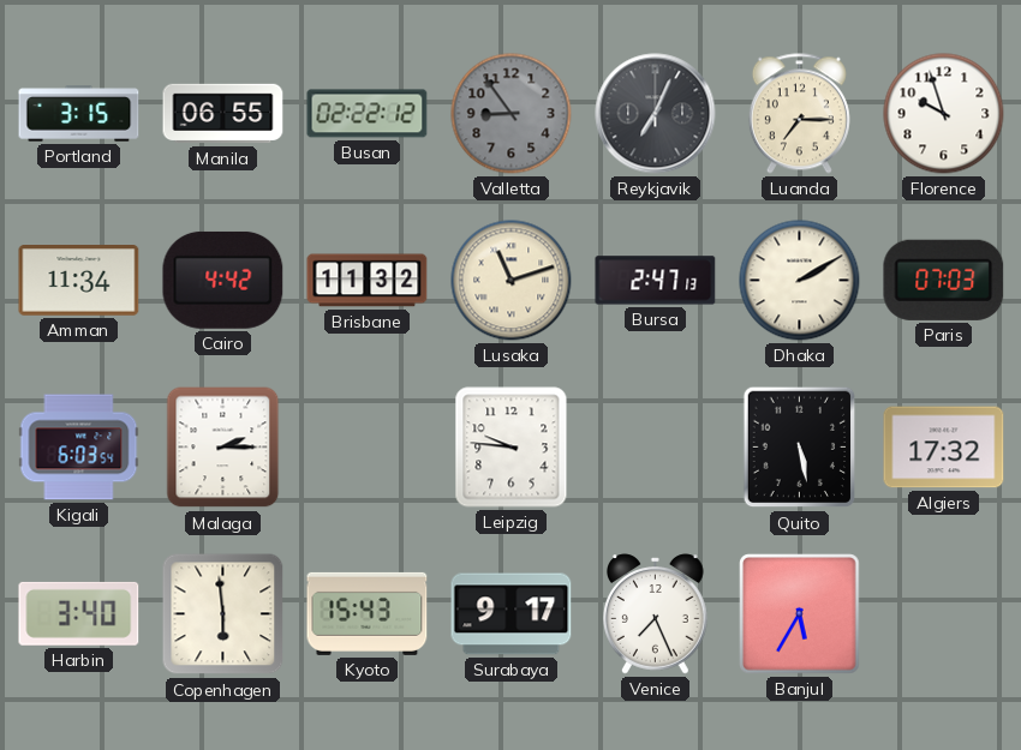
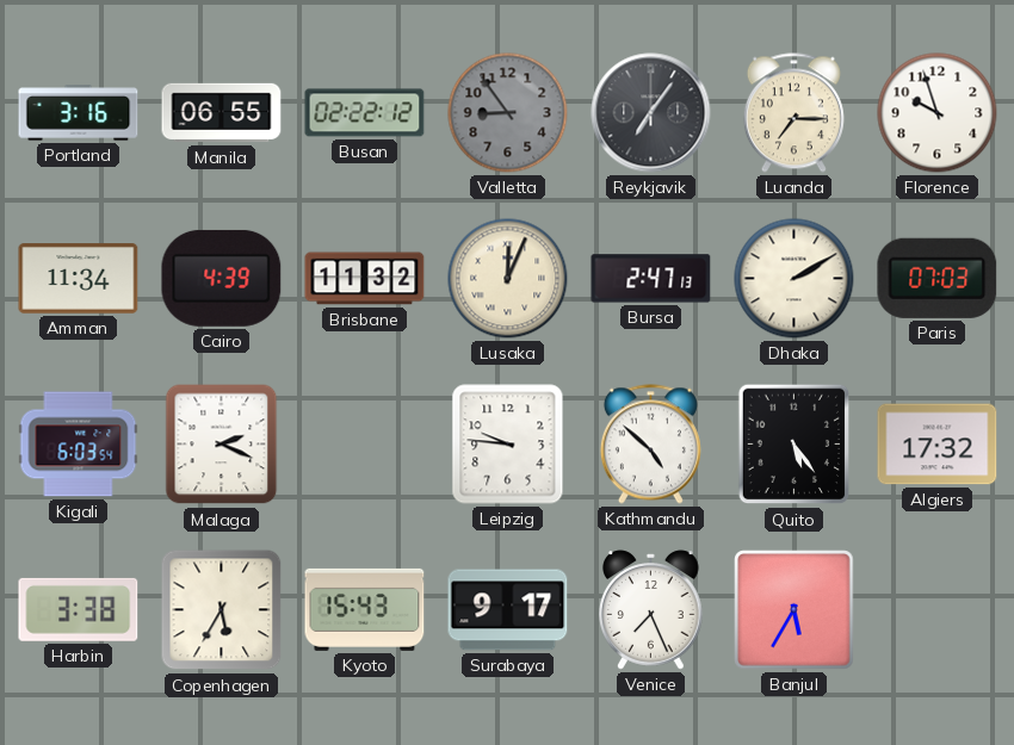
Portland: 3:15 -> 3:16
Reykjavik: 7:04 -> 7:06
Cairo: 4:42 -> 4:39
Lusaka: 11:12 -> 12:04
Malaga: 2:15 -> 2:19
Kathmandu: none -> 4:52
Quito: 5:28 -> 5:24
Harbin: 3:40 -> 3:38
Copenhagen: 5:59 -> 5:35
